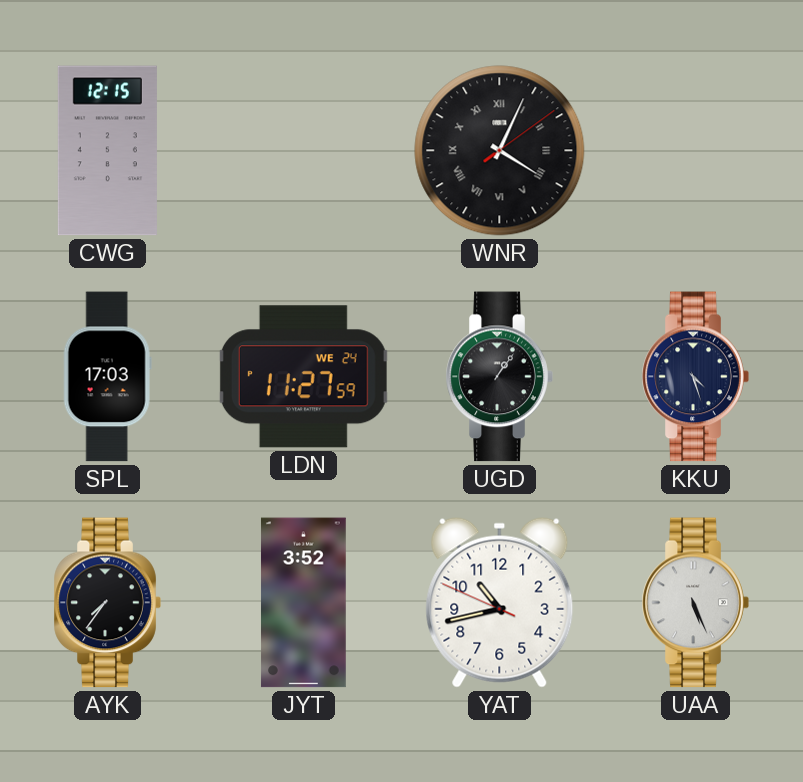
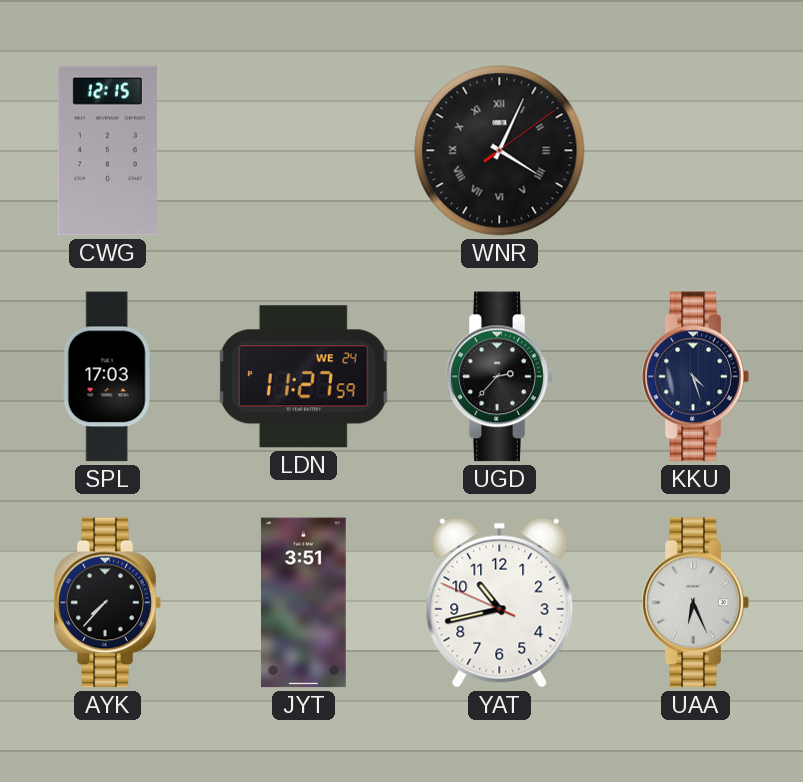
UGD: 1:06 -> 2:37
AYK: 7:36 -> 7:37
JYT: 3:52 -> 3:51
UAA: 5:26 -> 6:26
